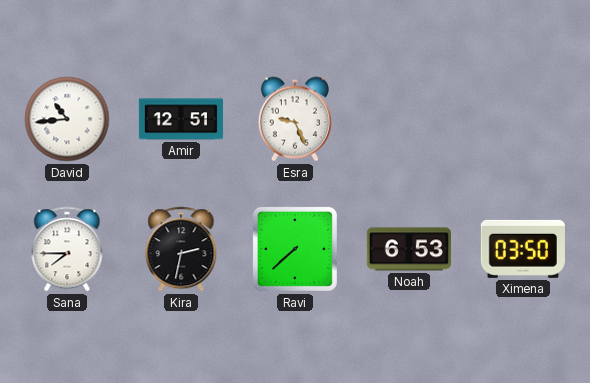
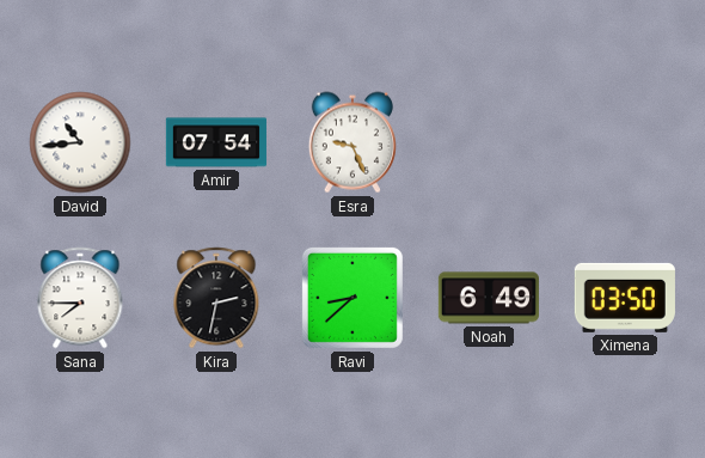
Amir: 12:51 -> 07:54
Ravi: 7:38 -> 8:38
Noah: 6:53 -> 6:49
